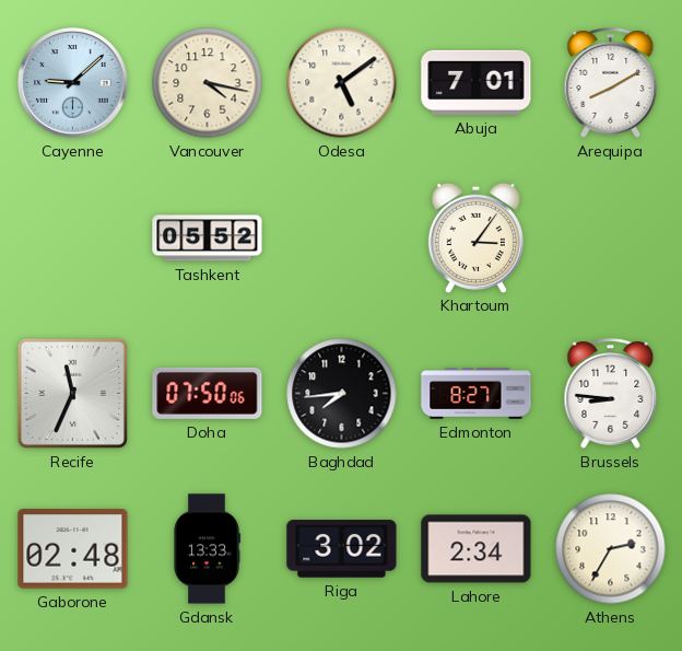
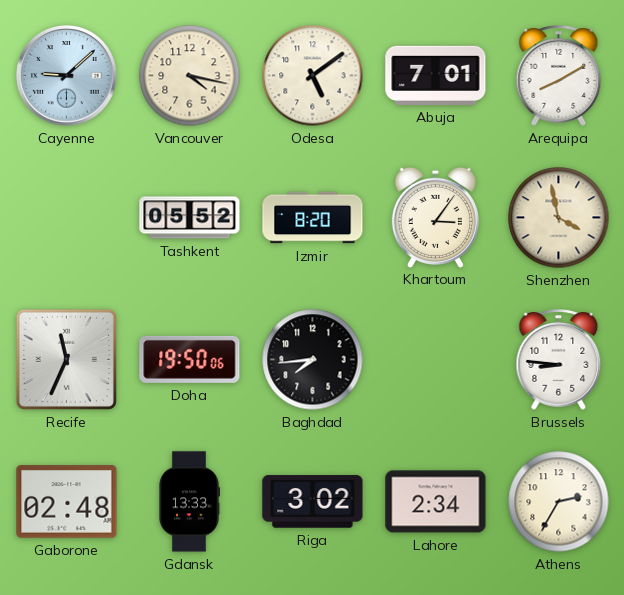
Izmir: none -> 8:20
Shenzhen: none -> 3:58
Doha: 07:50 -> 19:50
Edmonton: 8:27 -> none
